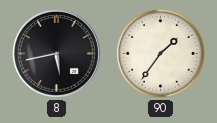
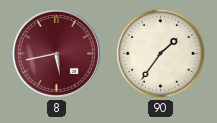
8 dial: black -> burgundy
